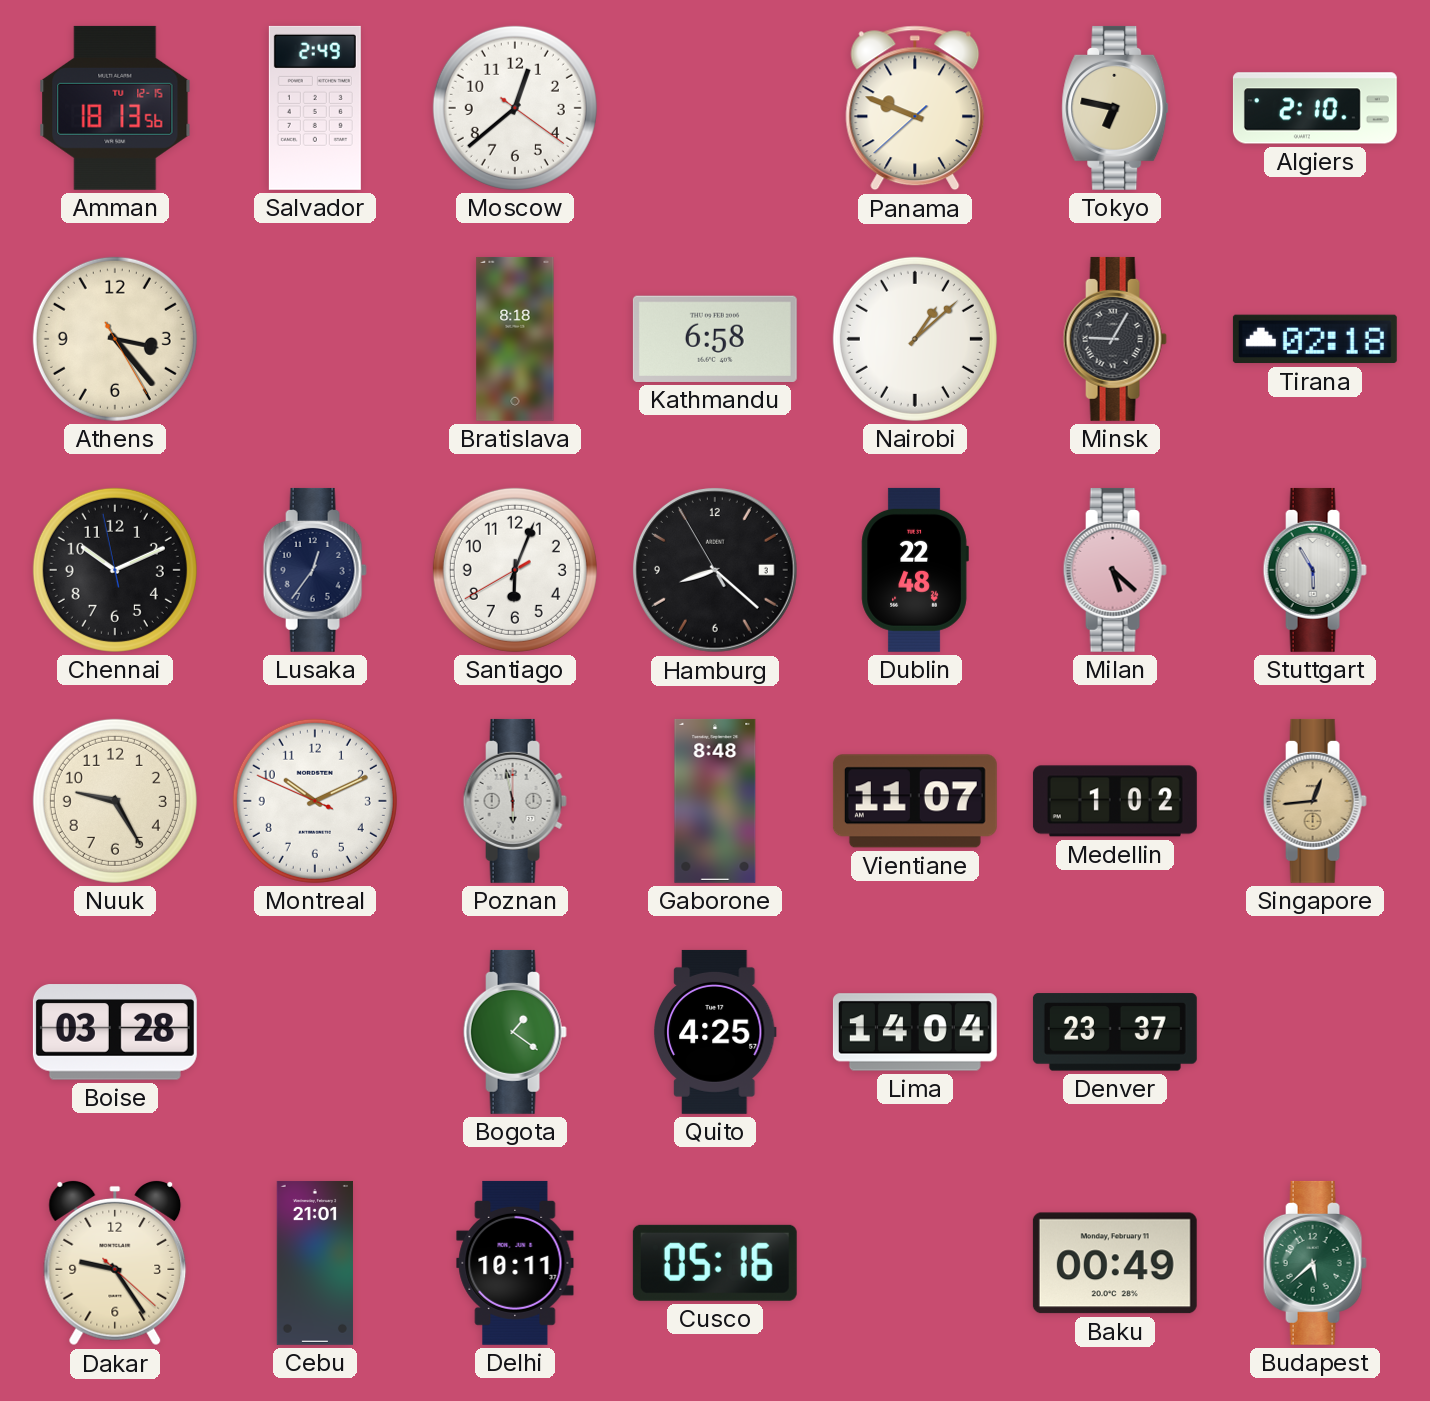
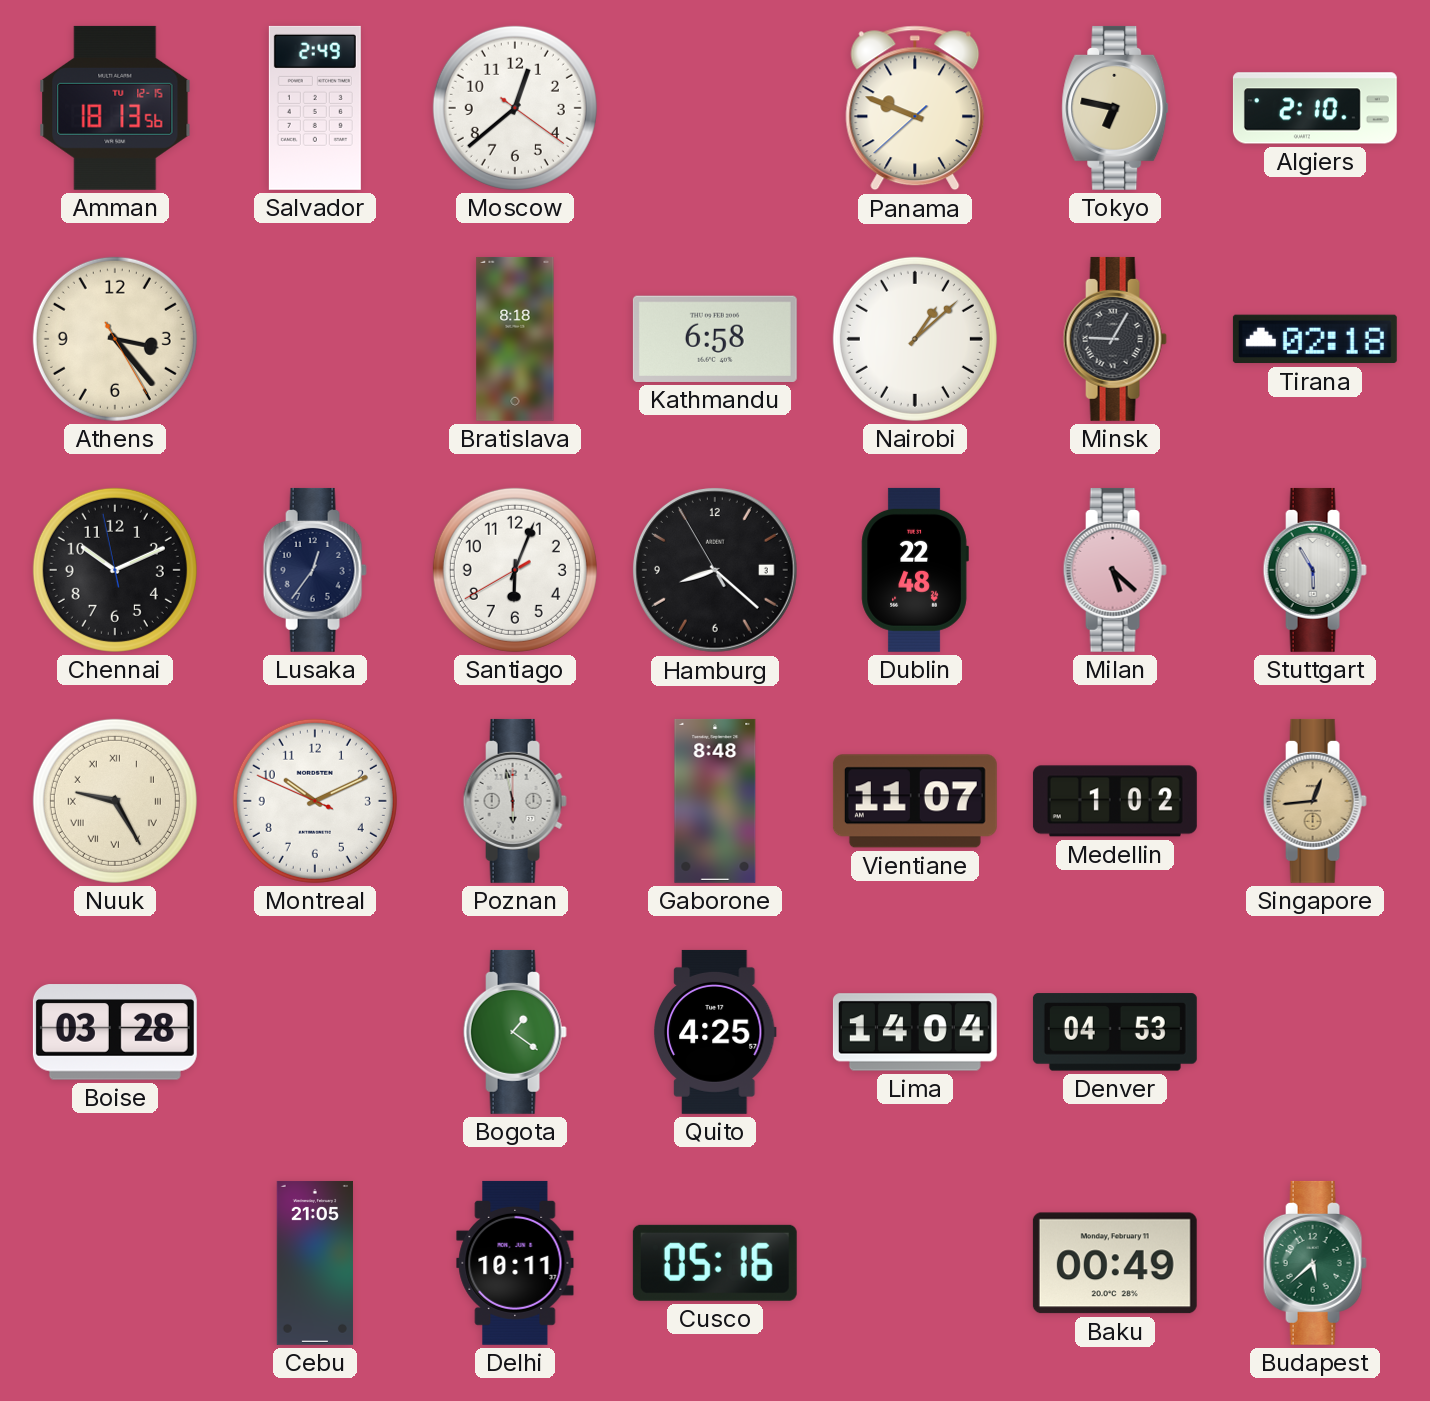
Nuuk numerals: Arabic -> Roman
Denver: 23:37 -> 04:53
Dakar: 9:24 -> none
Cebu: 21:01 -> 21:05
